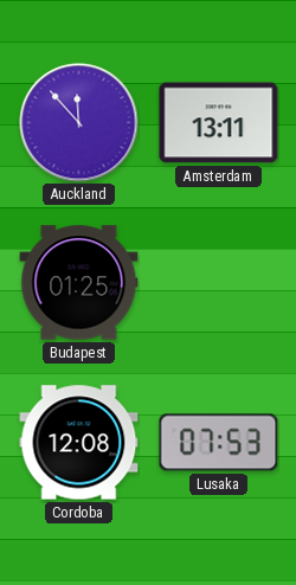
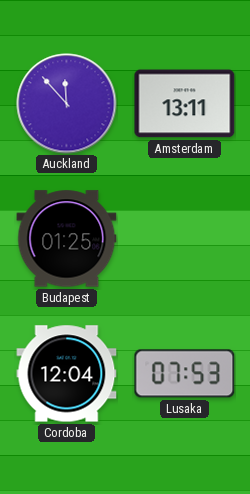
Cordoba: 12:08 -> 12:04
